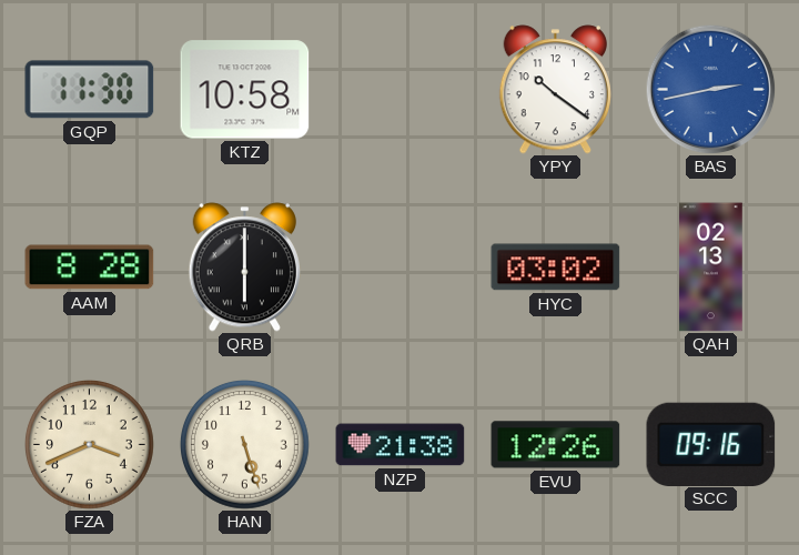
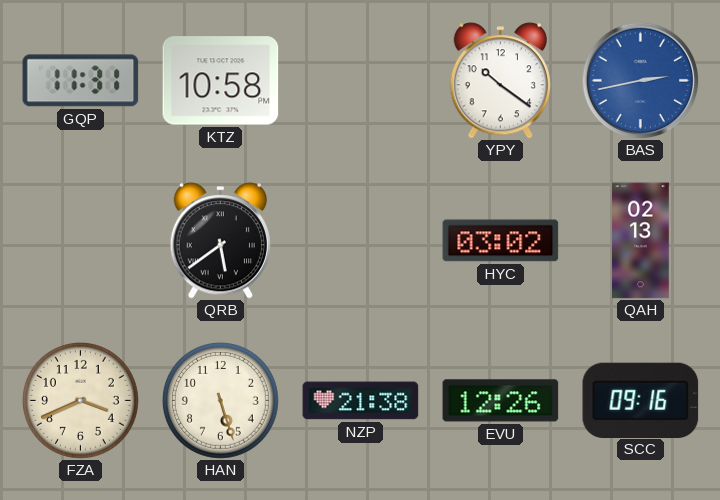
GQP: 11:30 -> 11:31
AAM: 8:28 -> none
QRB: 6:00 -> 5:39
